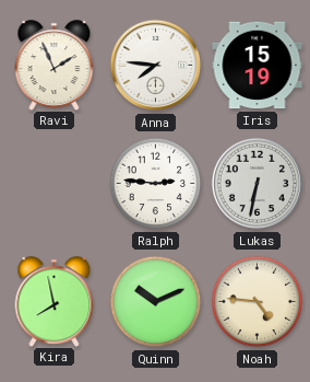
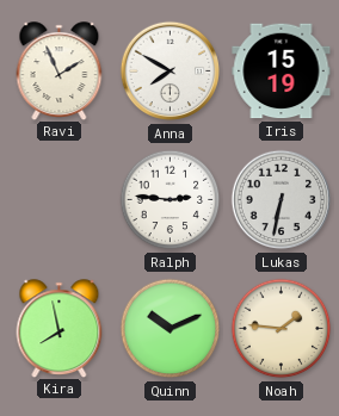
Anna: 7:46 -> 7:50
Noah: 4:46 -> 1:46
